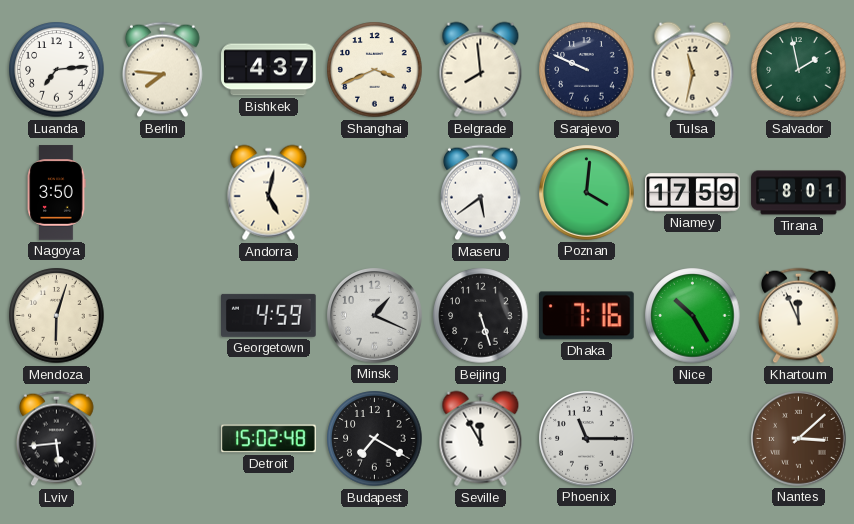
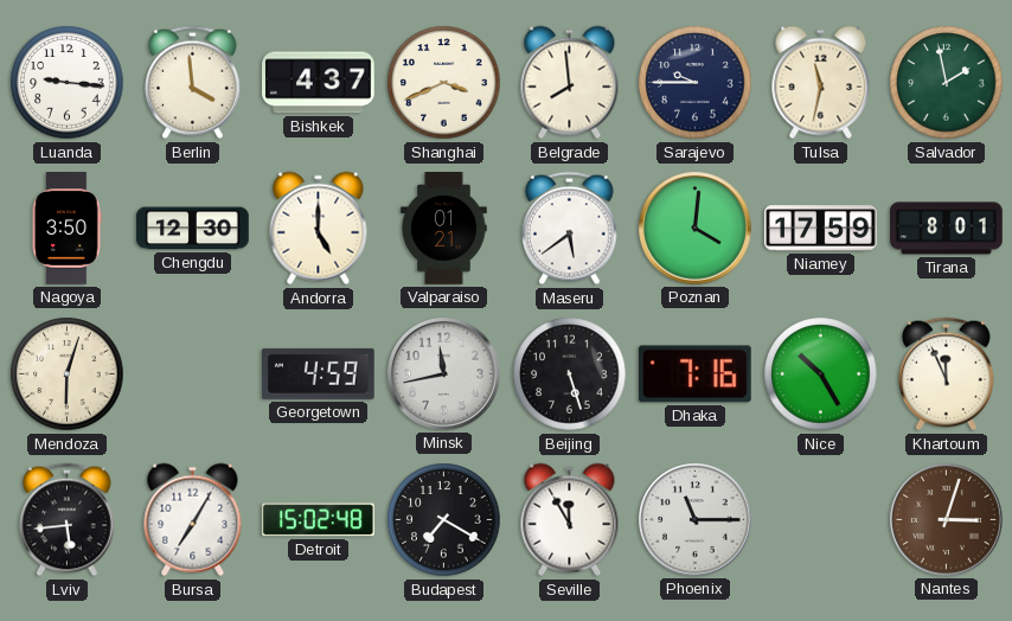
Luanda: 7:14 -> 9:16
Berlin: 7:46 -> 3:59
Sarajevo: 9:49 -> 9:45
Chengdu: none -> 12:30
Andorra: 5:02 -> 5:00
Valparaiso: none -> 01:21
Minsk: 1:19 -> 11:43
Bursa: none -> 7:05
Nantes: 3:08 -> 3:03
